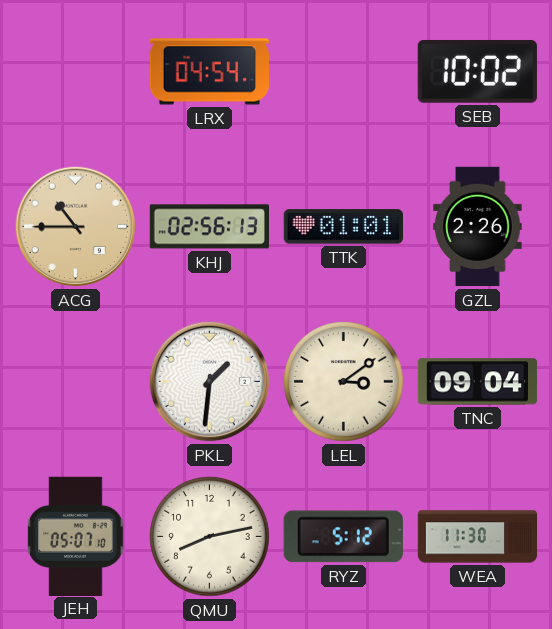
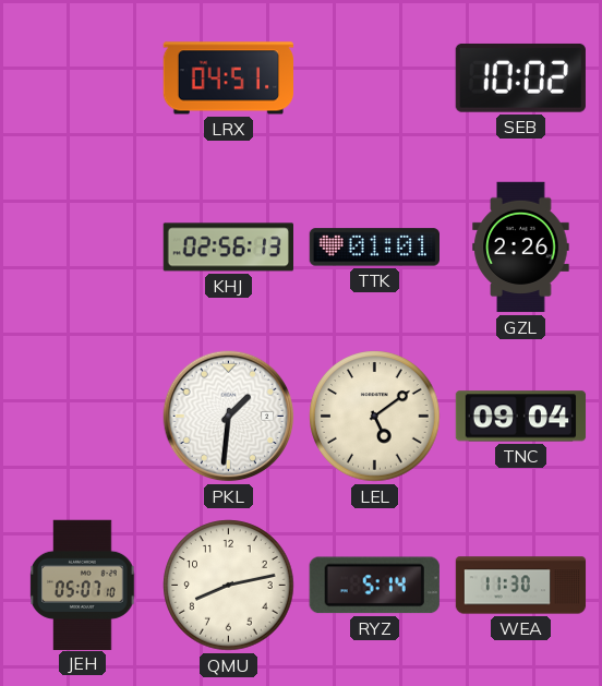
LRX: 04:54 -> 04:51
ACG: 10:45 -> none
LEL: 3:09 -> 5:09
RYZ: 5:12 -> 5:14
